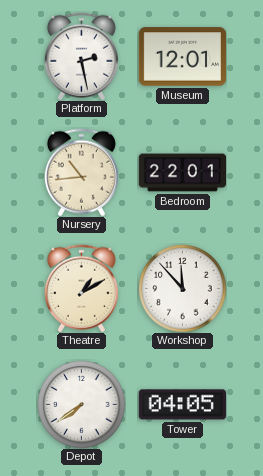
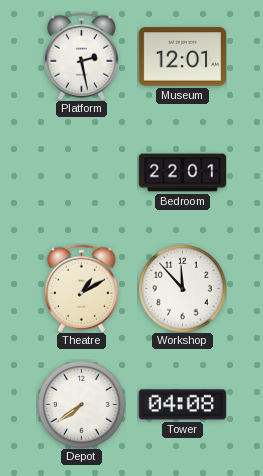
Nursery: 10:44 -> none
Tower: 04:05 -> 04:08
